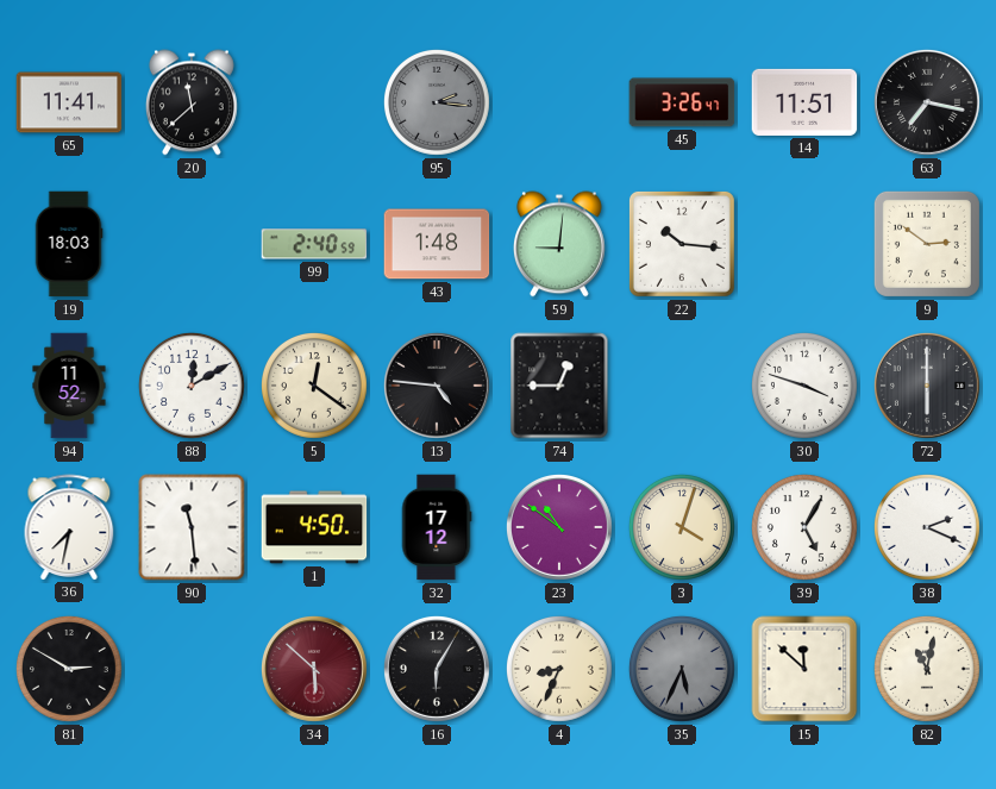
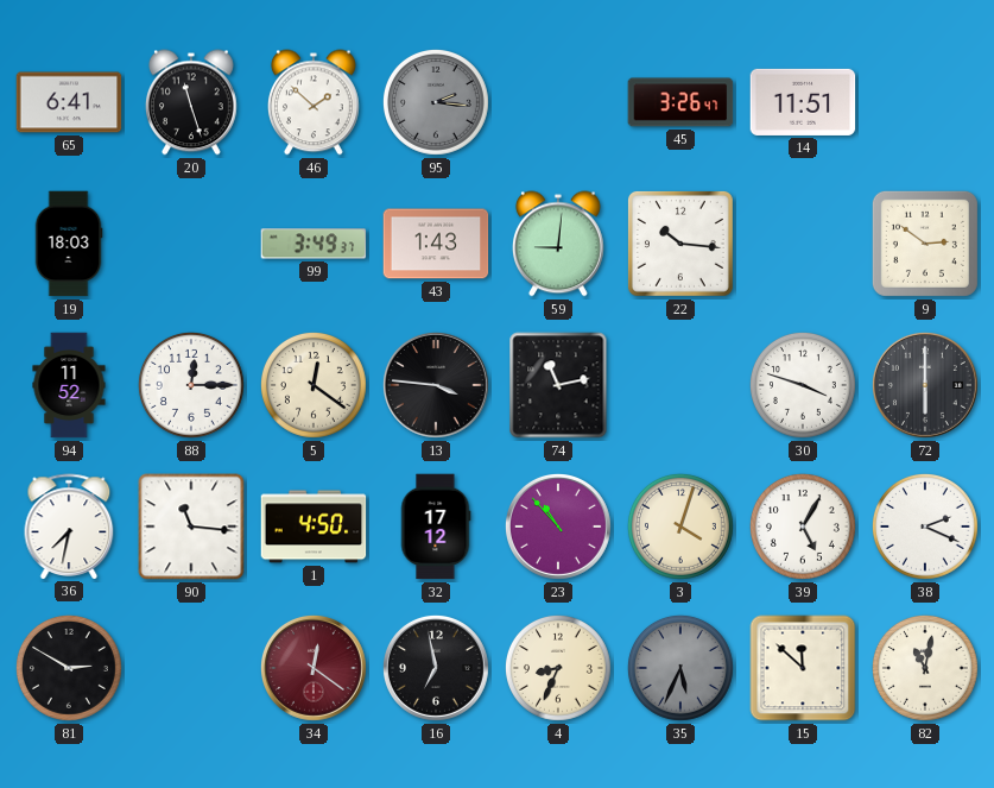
65: 11:41 -> 6:41
20: 11:38 -> 11:27
46: none -> 1:52
63: 7:17 -> none
99: 2:40 -> 3:49
43: 1:48 -> 1:43
88: 12:10 -> 12:15
13: 4:46 -> 3:46
74: 12:45 -> 11:13
90: 11:29 -> 11:16
23: 10:51 -> 10:53
34: 5:52 -> 12:21
16: 6:05 -> 6:58
